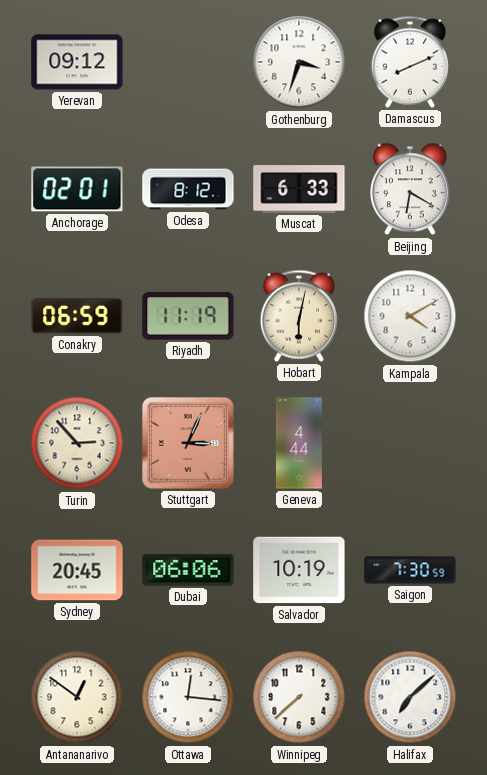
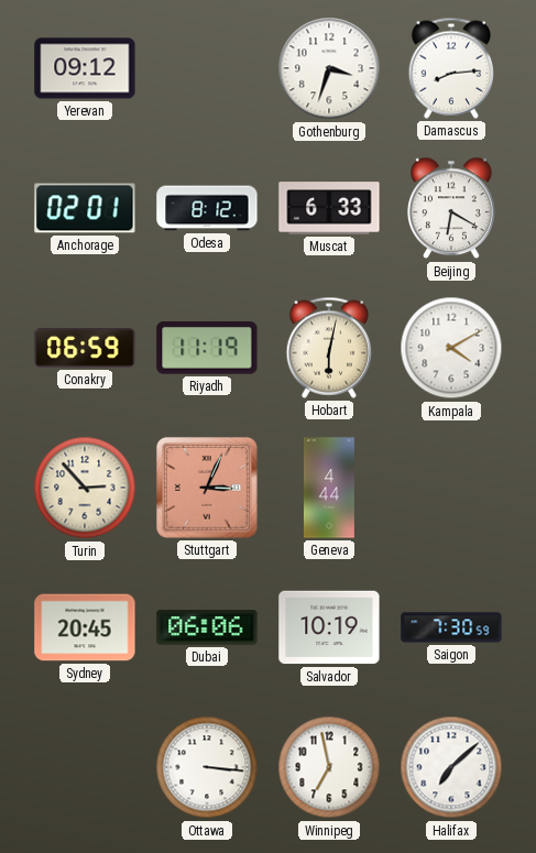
Damascus: 8:11 -> 8:14
Antananarivo: 12:51 -> none
Ottawa: 12:16 -> 3:16
Winnipeg: 7:38 -> 6:58
